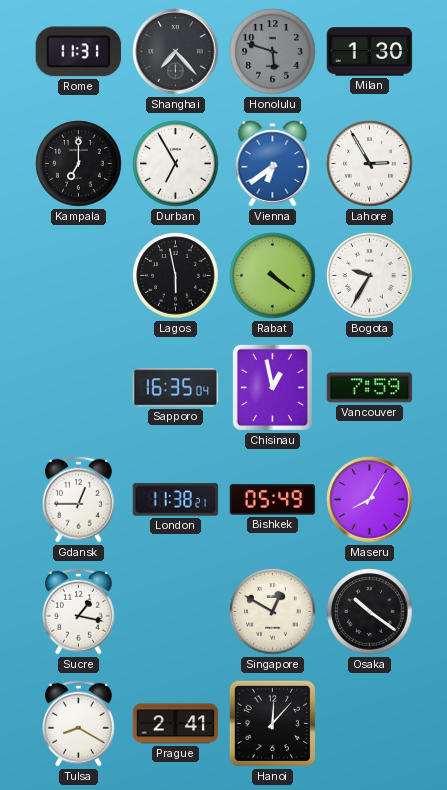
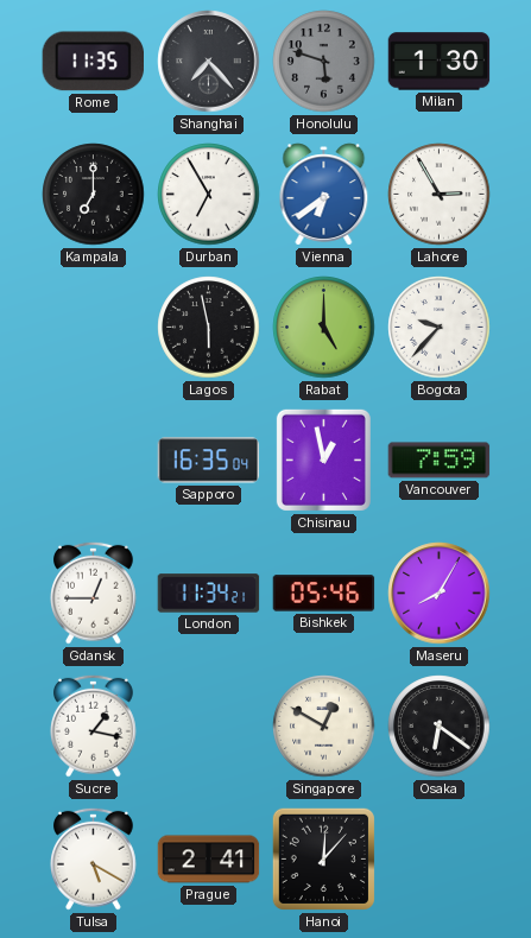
Rome: 11:31 -> 11:35
Rabat: 4:21 -> 5:00
Bogota: 9:35 -> 9:37
London: 11:38 -> 11:34
Bishkek: 05:49 -> 05:46
Osaka: 10:21 -> 6:21
Tulsa: 8:20 -> 5:20
